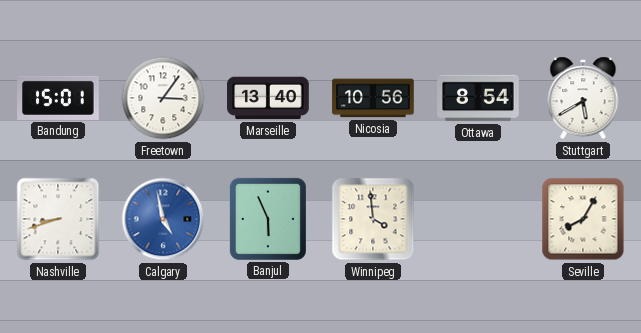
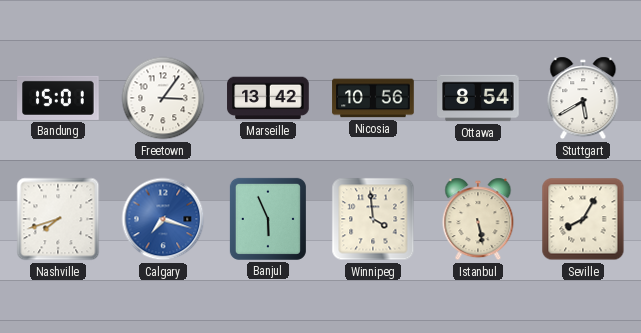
Marseille: 13:40 -> 13:42
Nashville: 8:42 -> 7:42
Calgary: 4:58 -> 7:18
Istanbul: none -> 5:28
